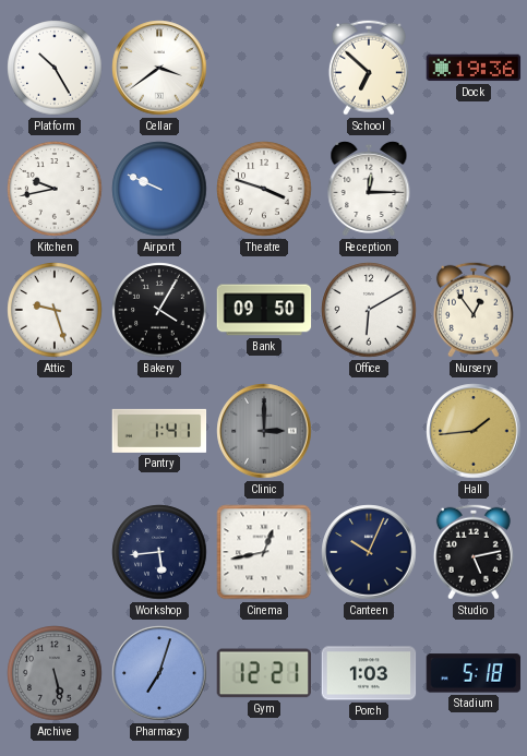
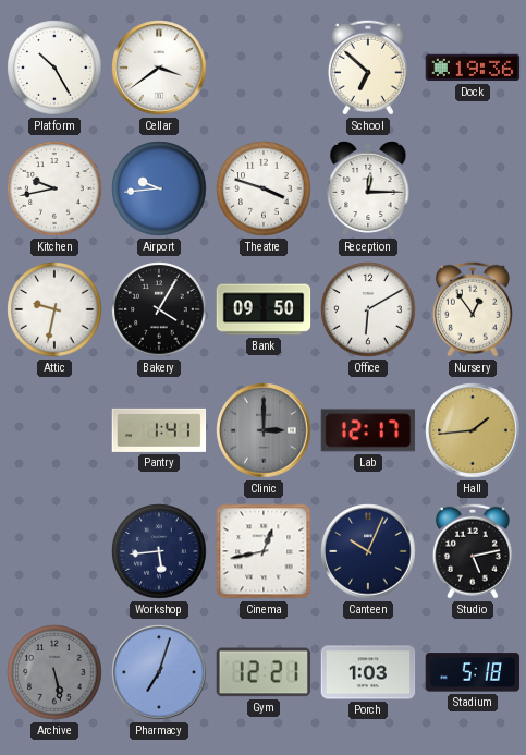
Airport: 9:49 -> 9:44
Attic: 9:27 -> 9:32
Lab: none -> 12:17
